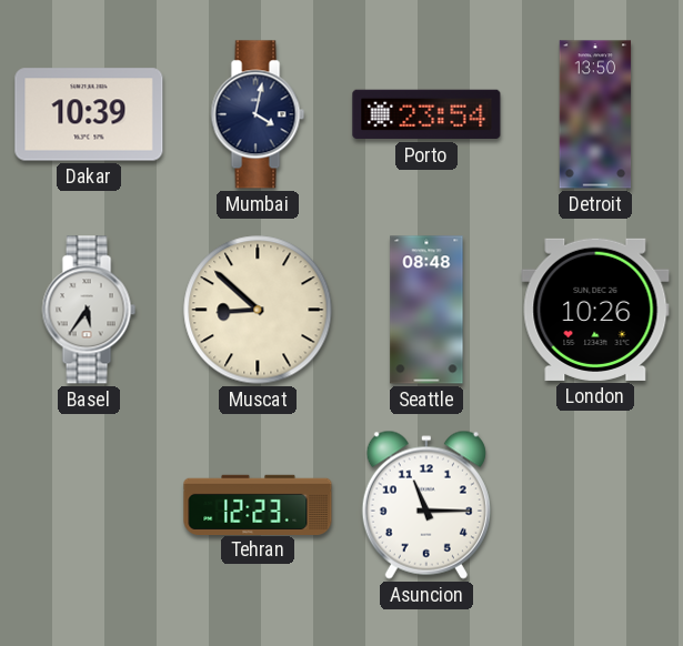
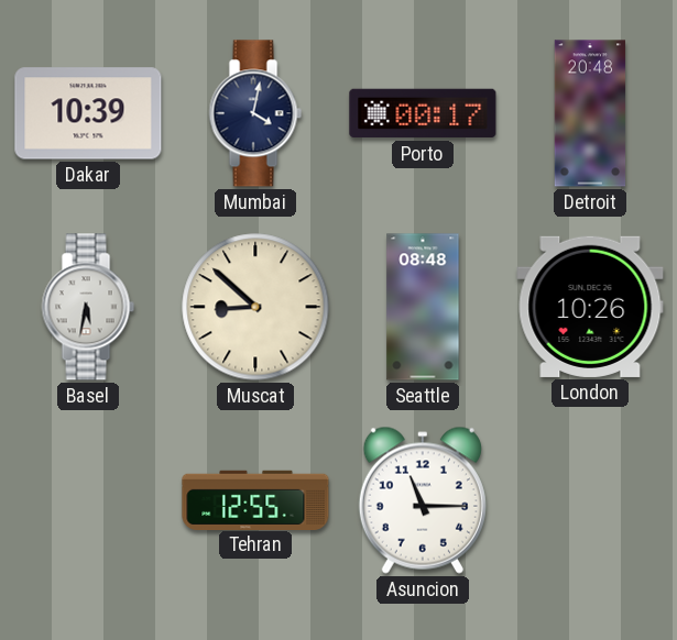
Porto: 23:54 -> 00:17
Detroit: 13:50 -> 20:48
Basel: 5:36 -> 5:32
Tehran: 12:23 -> 12:55
